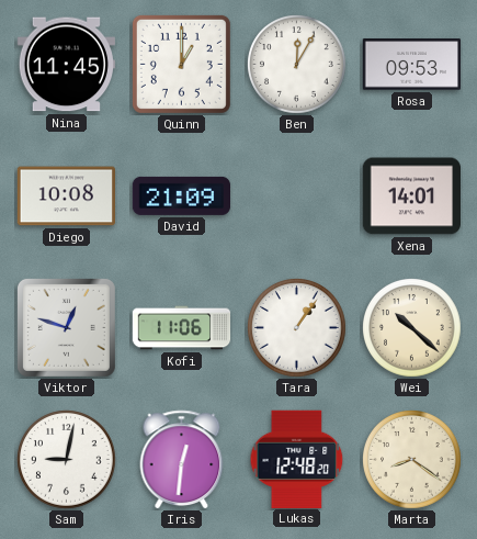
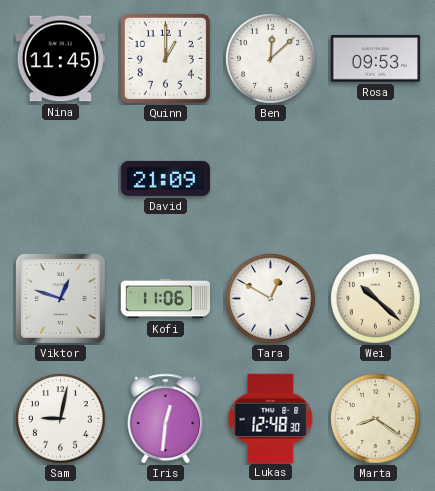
Ben: 12:05 -> 12:08
Diego: 10:08 -> none
Xena: 14:01 -> none
Tara: 1:06 -> 12:50
Lukas: 12:48:20 -> 12:48:30
